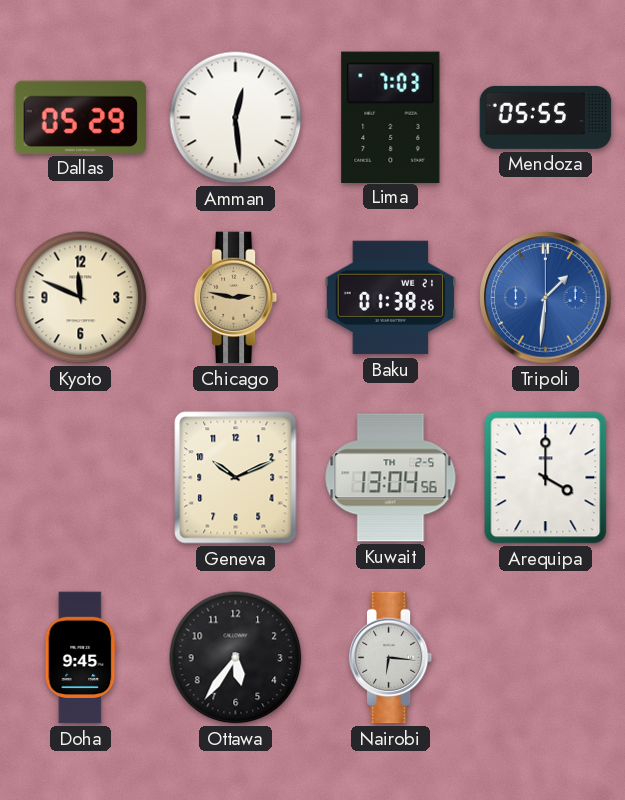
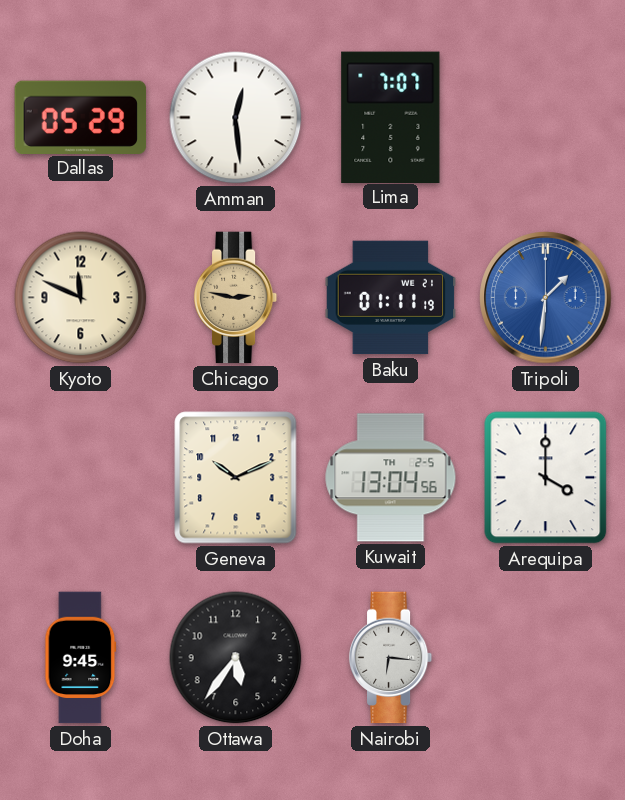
Lima: 7:03 -> 7:07
Mendoza: 05:55 -> none
Baku: 01:38 -> 01:11
